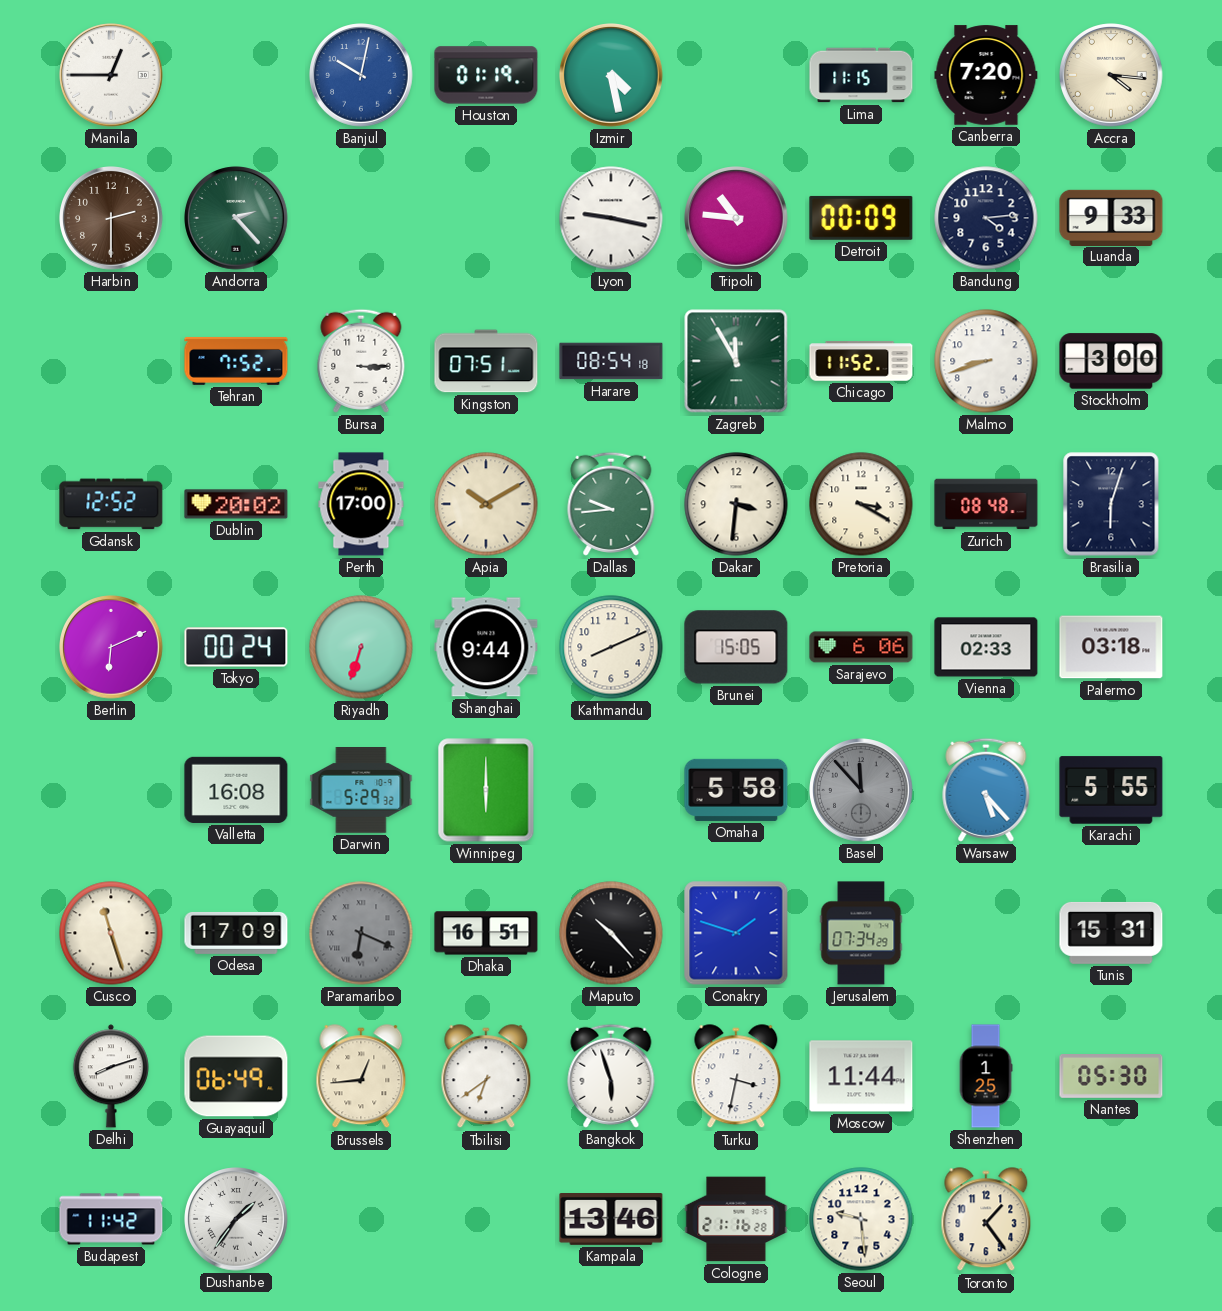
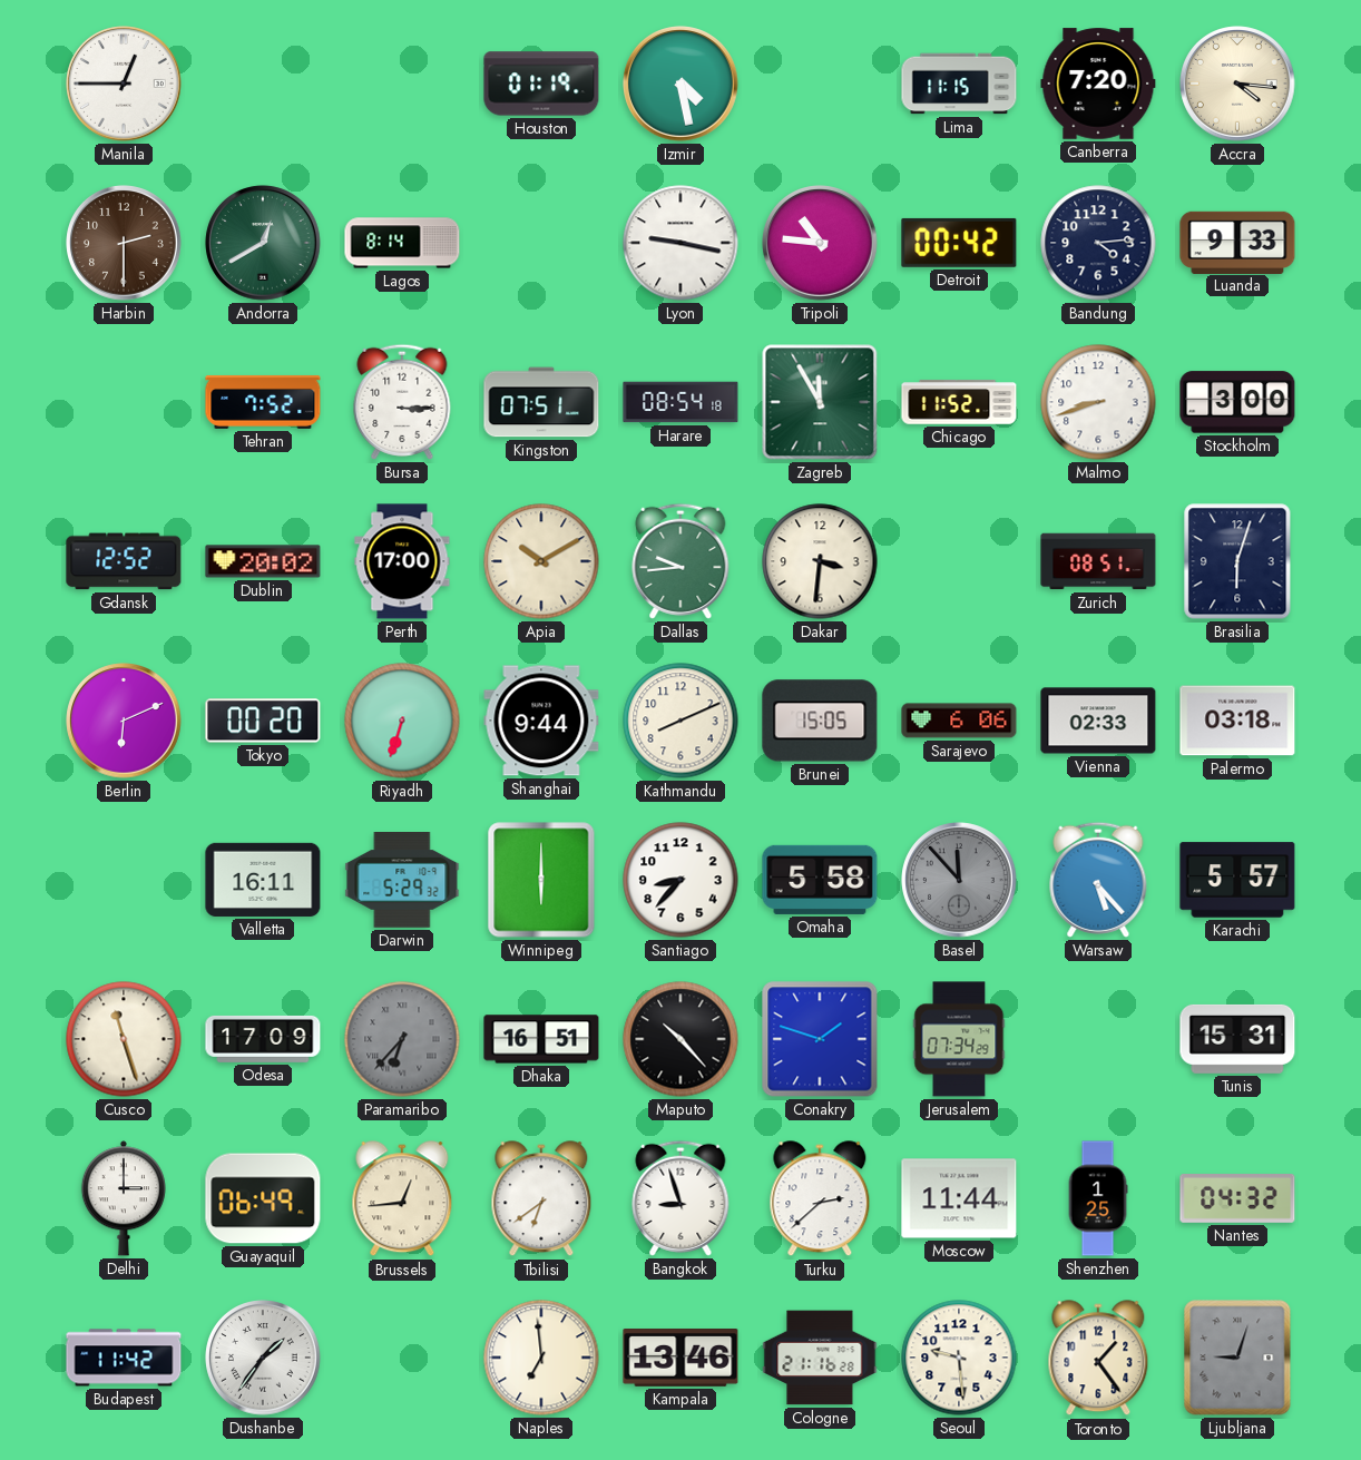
Banjul: 10:02 -> none
Andorra: 2:23 -> 12:40
Lagos: none -> 8:14
Detroit: 00:09 -> 00:42
Pretoria: 3:20 -> none
Zurich: 08:48 -> 08:51
Tokyo: 00:24 -> 00:20
Valletta: 16:08 -> 16:11
Santiago: none -> 8:37
Karachi: 5:55 -> 5:57
Paramaribo: 6:19 -> 6:37
Delhi: 8:12 -> 3:00
Bangkok: 5:57 -> 8:57
Turku: 3:32 -> 2:38
Nantes: 05:30 -> 04:32
Naples: none -> 6:59
Ljubljana: none -> 9:03
